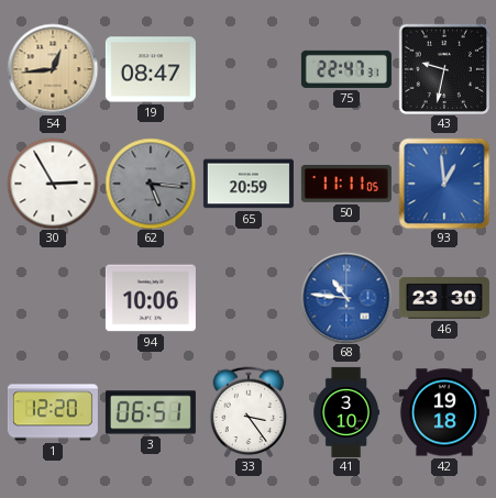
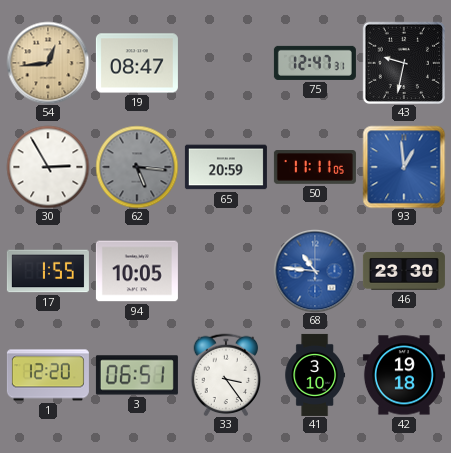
75: 22:47 -> 12:47
17: none -> 1:55
94: 10:06 -> 10:05
